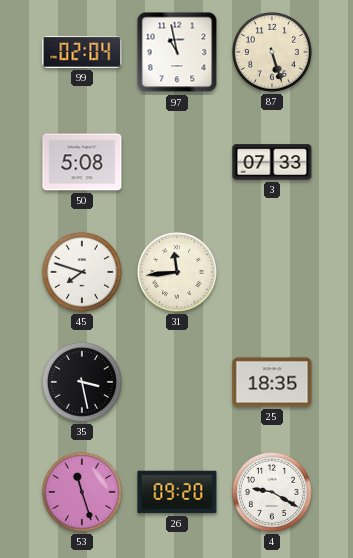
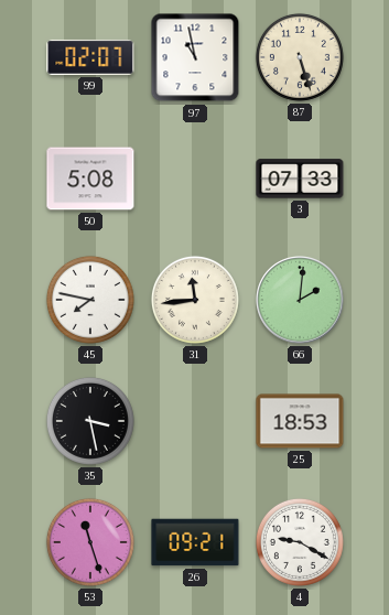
99: 02:04 -> 02:07
45: 7:48 -> 7:47
66: none -> 2:01
25: 18:35 -> 18:53
26: 09:20 -> 09:21
